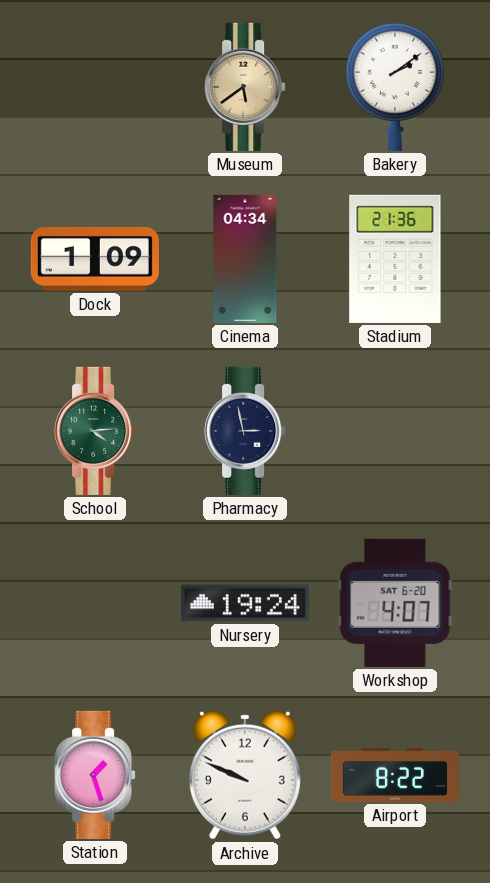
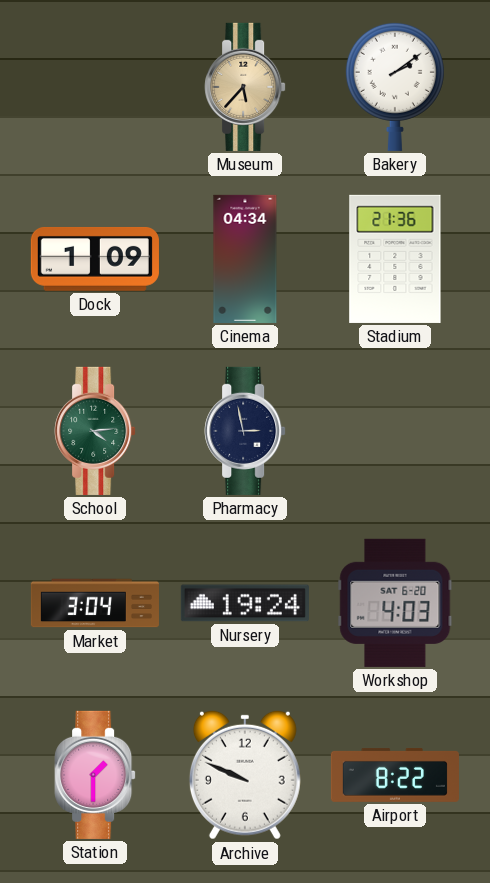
Museum: 5:39 -> 5:37
Market: none -> 3:04
Workshop: 4:07 -> 4:03
Station: 1:27 -> 1:30
